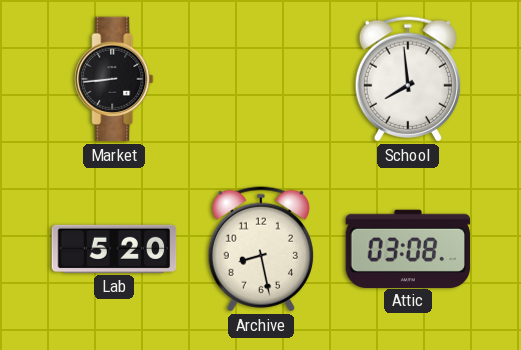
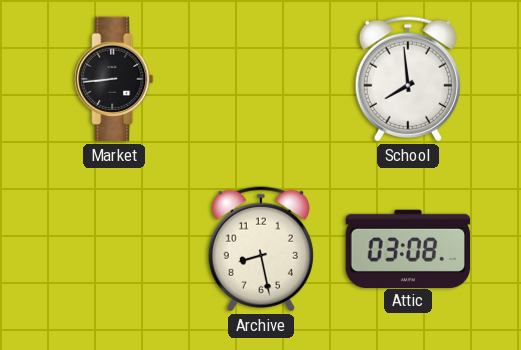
Lab: 5:20 -> none
